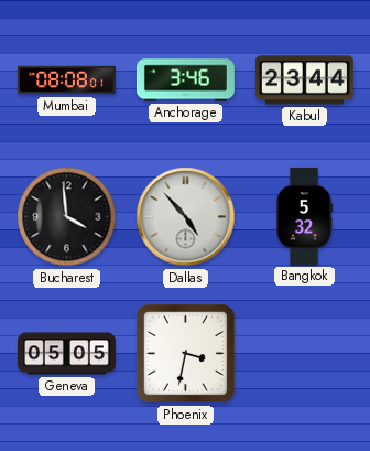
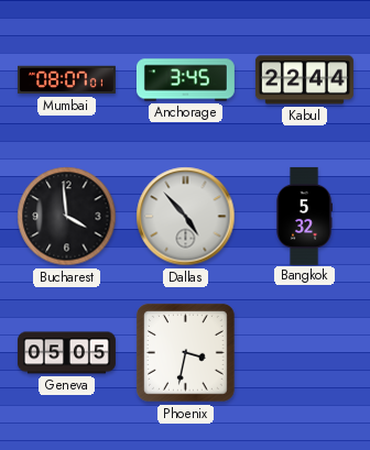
Mumbai: 08:08 -> 08:07
Anchorage: 3:46 -> 3:45
Kabul: 23:44 -> 22:44
